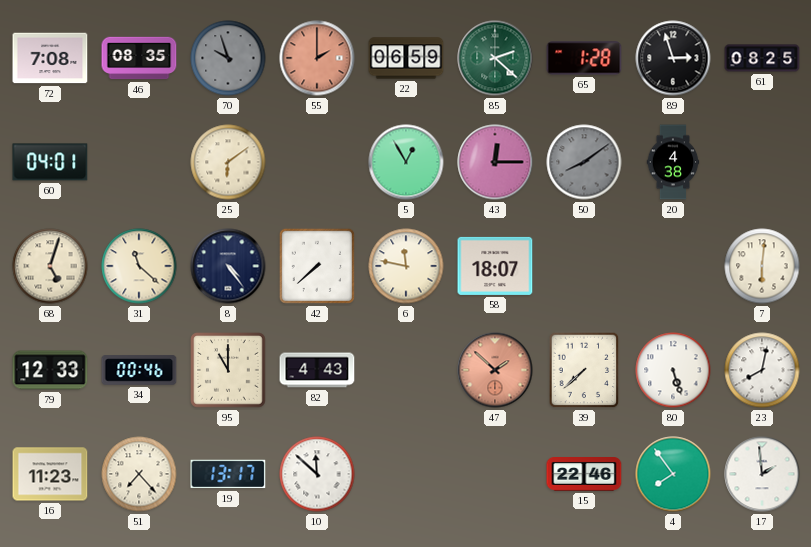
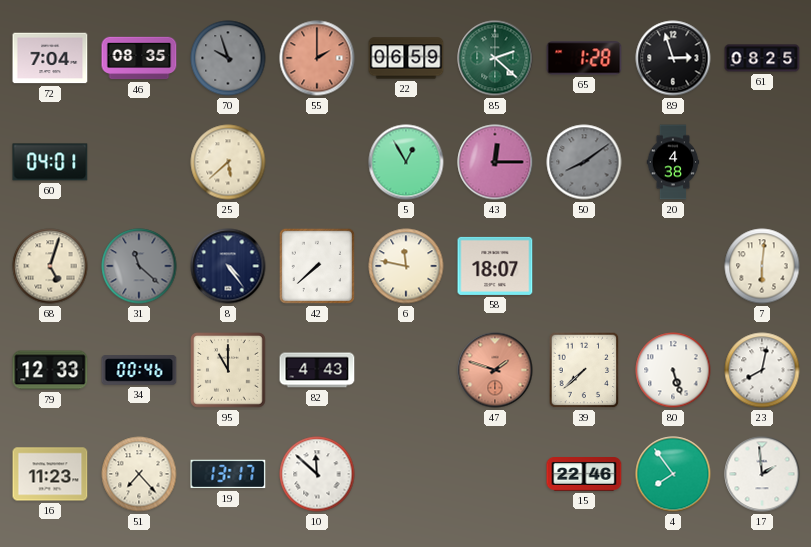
72: 7:08 -> 7:04
25: 6:09 -> 5:38
31 dial: cream -> grey
47: 1:52 -> 1:48
